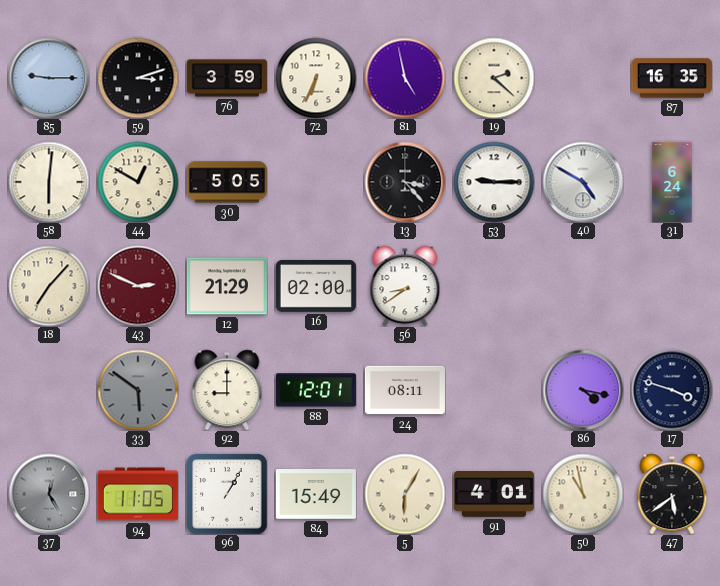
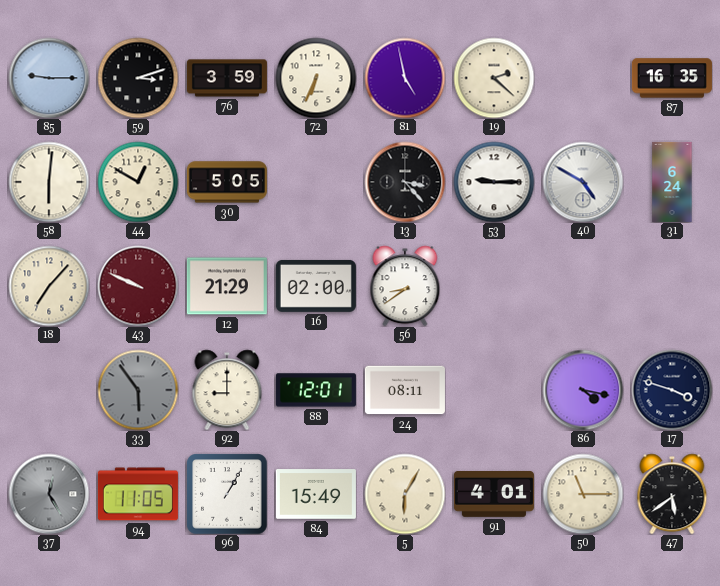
43: 2:49 -> 9:49
33: 5:51 -> 5:54
50: 10:58 -> 11:15
